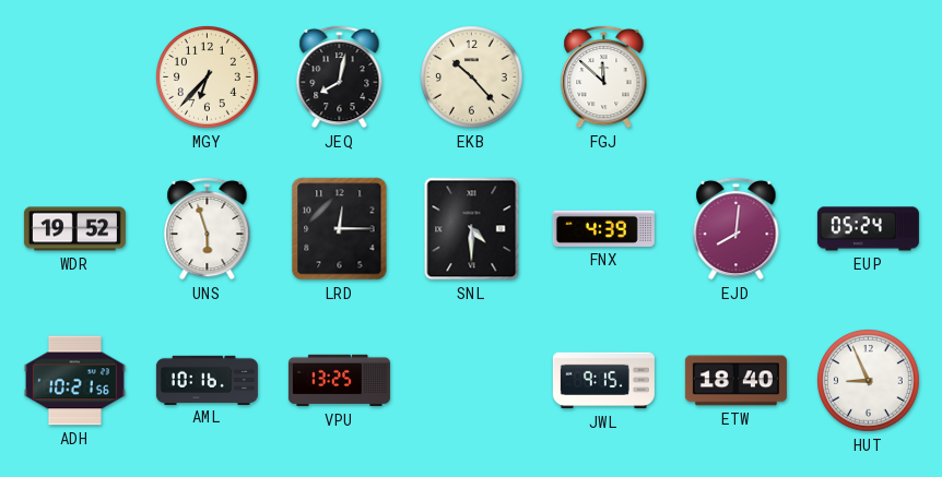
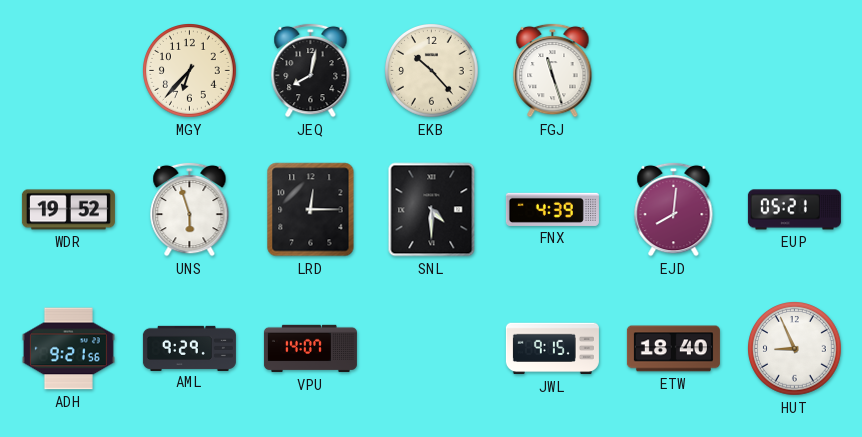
FGJ: 11:52 -> 11:27
EUP: 05:24 -> 05:21
ADH: 10:21 -> 9:21
AML: 10:16 -> 9:29
VPU: 13:25 -> 14:07
